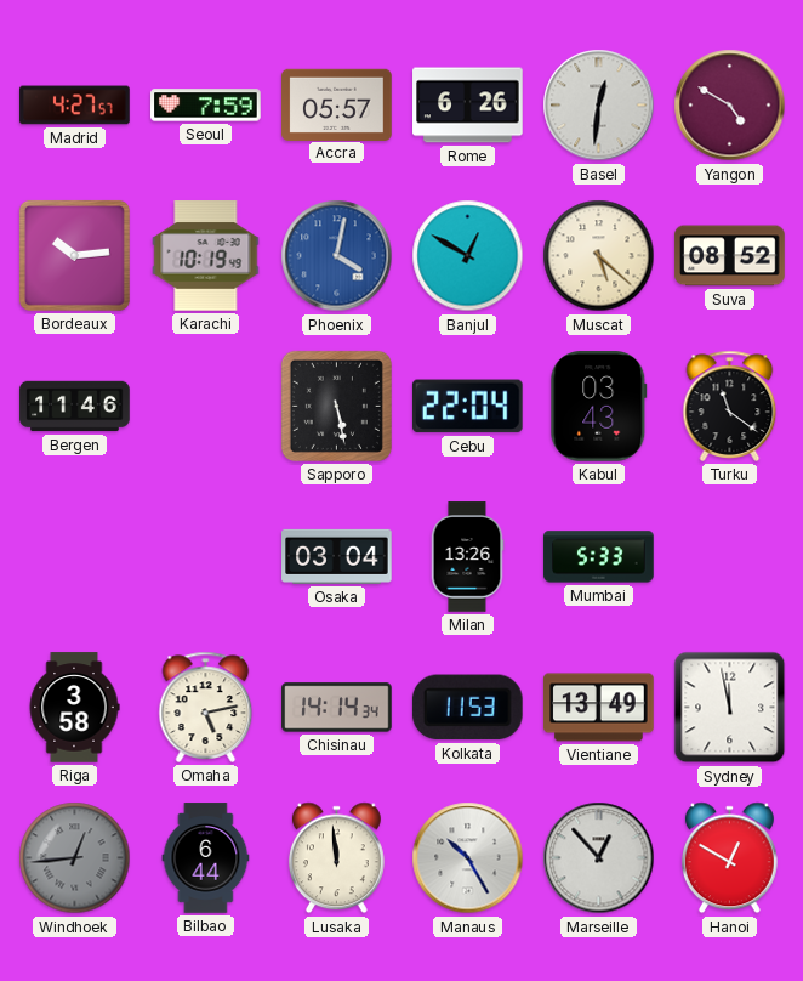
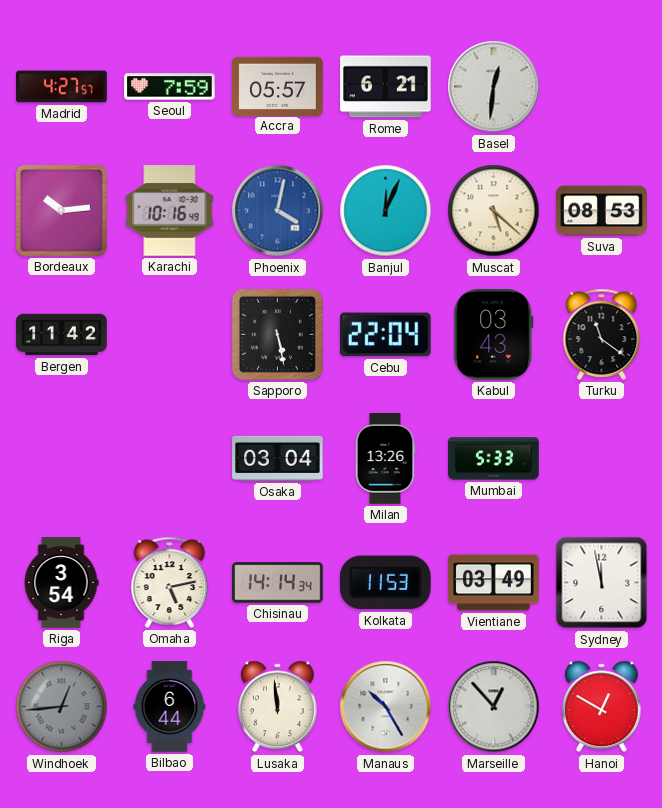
Rome: 6:26 -> 6:21
Yangon: 4:50 -> none
Karachi: 10:19 -> 10:16
Banjul: 12:50 -> 12:04
Suva: 08:52 -> 08:53
Bergen: 11:46 -> 11:42
Riga: 3:58 -> 3:54
Vientiane: 13:49 -> 03:49
